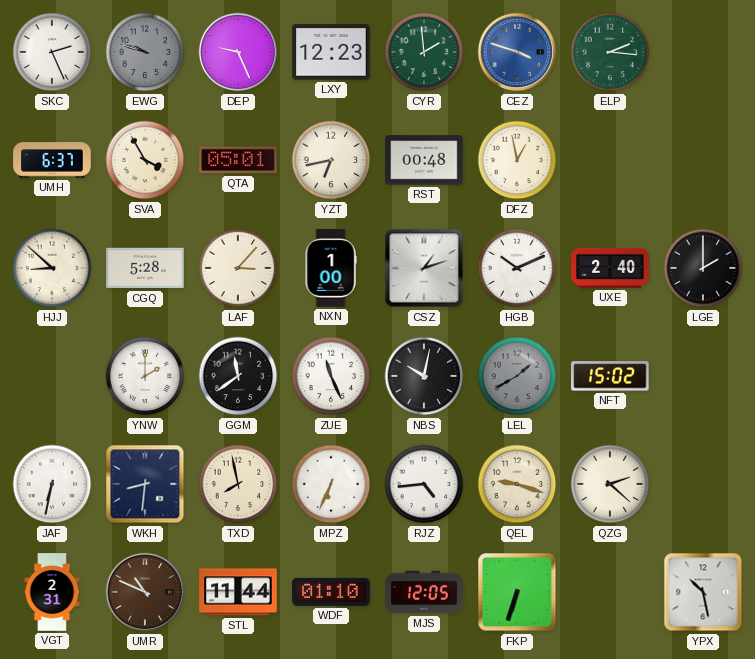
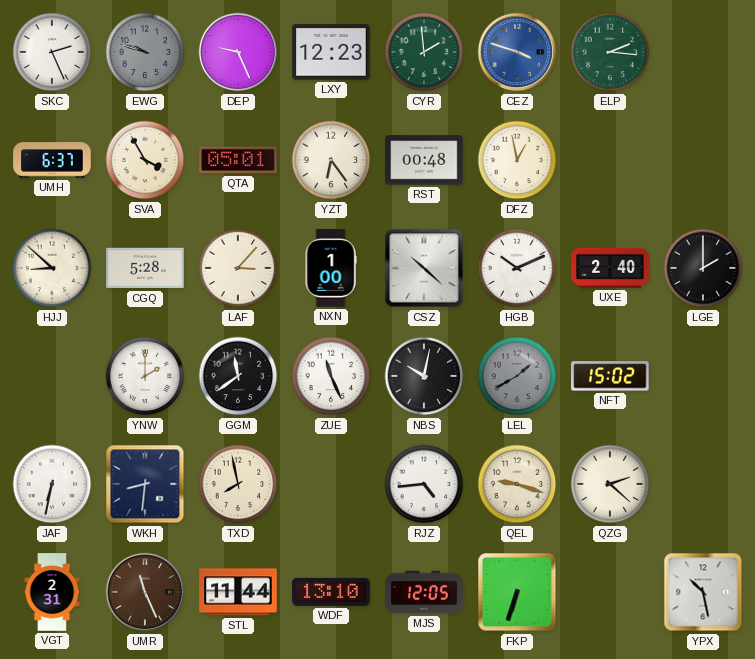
YZT: 6:43 -> 6:24
CSZ: 1:12 -> 10:22
MPZ: 6:34 -> none
UMR: 10:49 -> 11:26
WDF: 01:10 -> 13:10
